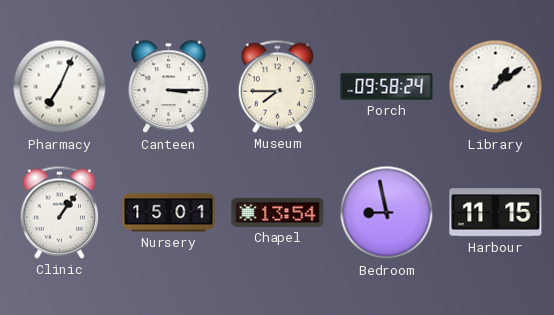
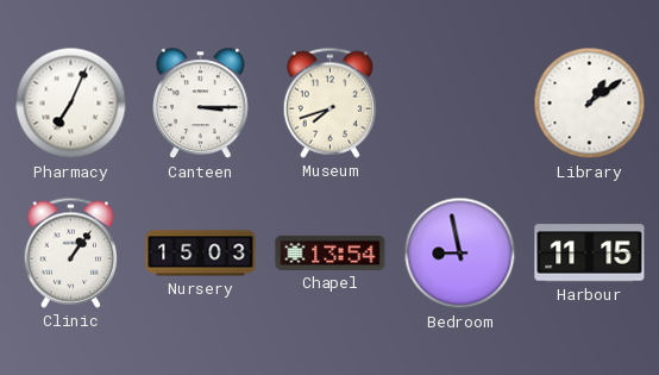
Museum: 7:45 -> 7:42
Porch: 09:58 -> none
Nursery: 15:01 -> 15:03
